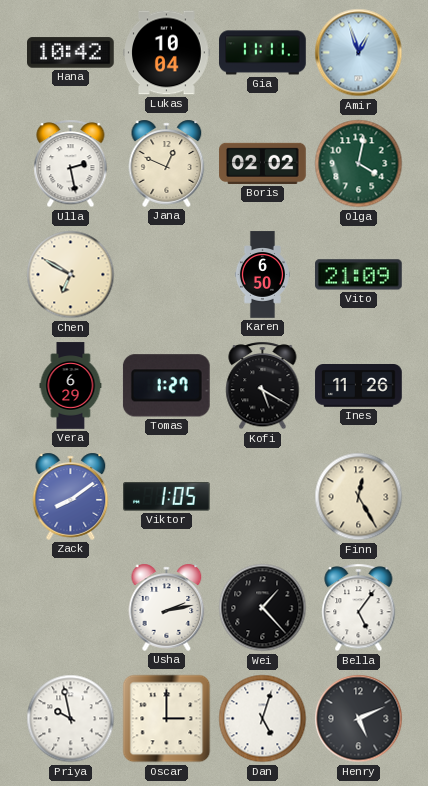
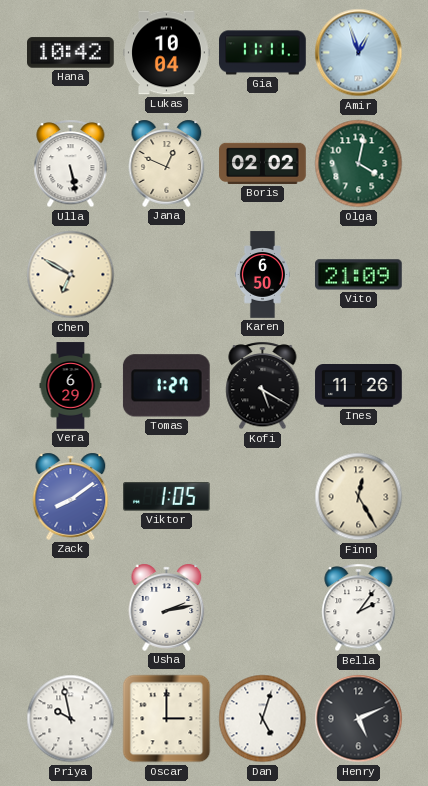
Ulla: 2:28 -> 5:28
Wei: 1:23 -> none
Bella: 5:06 -> 2:06
